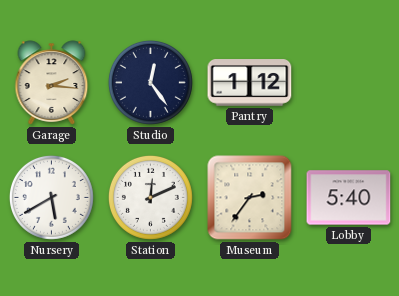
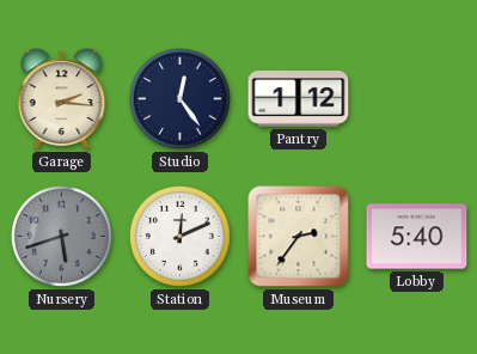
Nursery: 5:40 -> 5:42
Nursery dial: white -> grey
